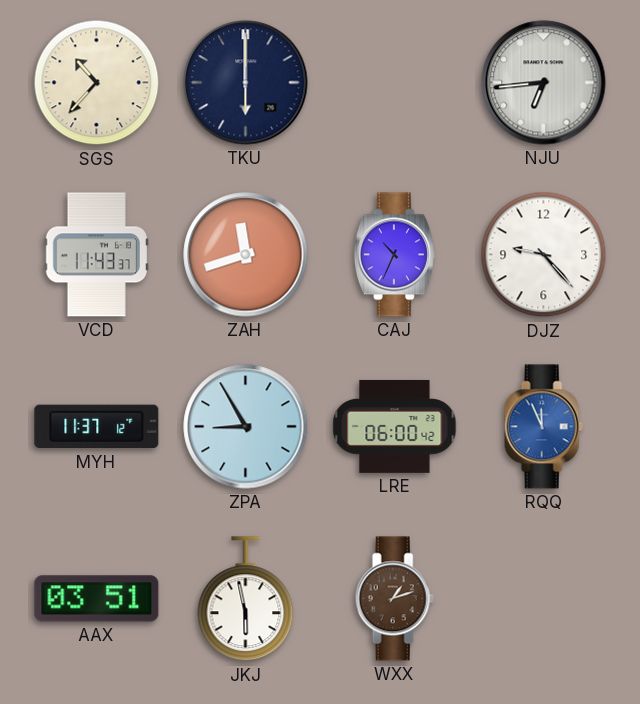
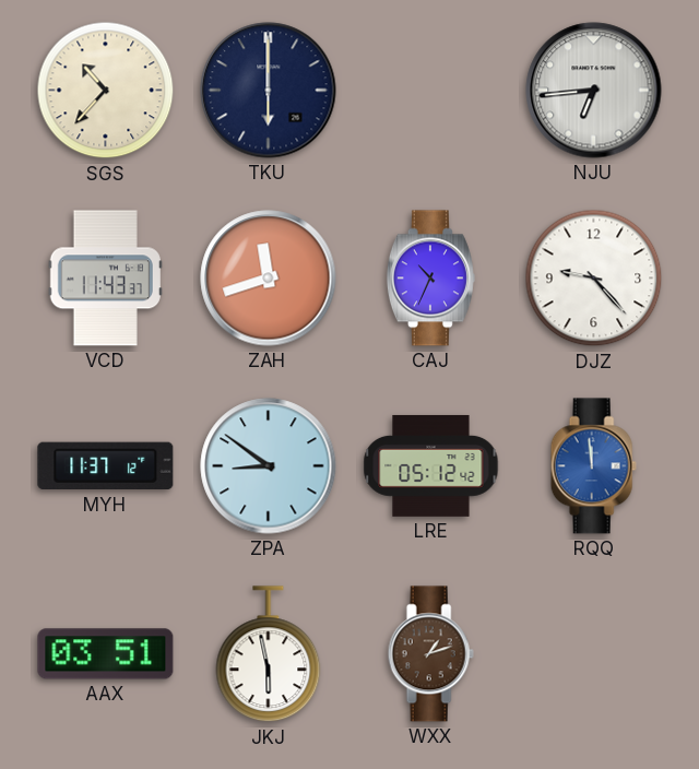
ZPA: 8:55 -> 8:51
LRE: 06:00 -> 05:12
RQQ: 11:56 -> 11:59
